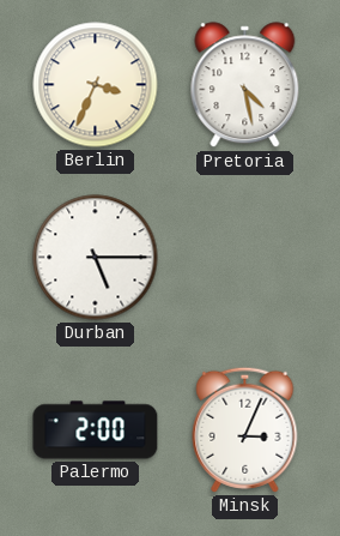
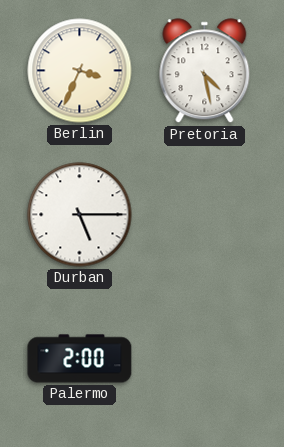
Minsk: 3:04 -> none
